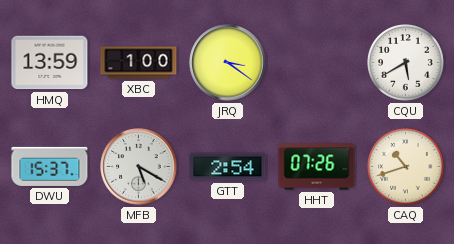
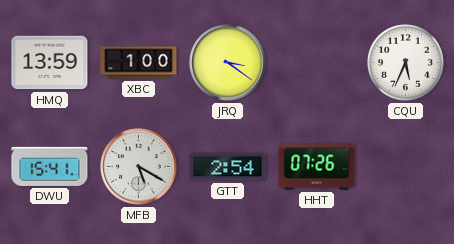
CQU: 5:40 -> 5:34
DWU: 15:37 -> 15:41
CAQ: 10:42 -> none
